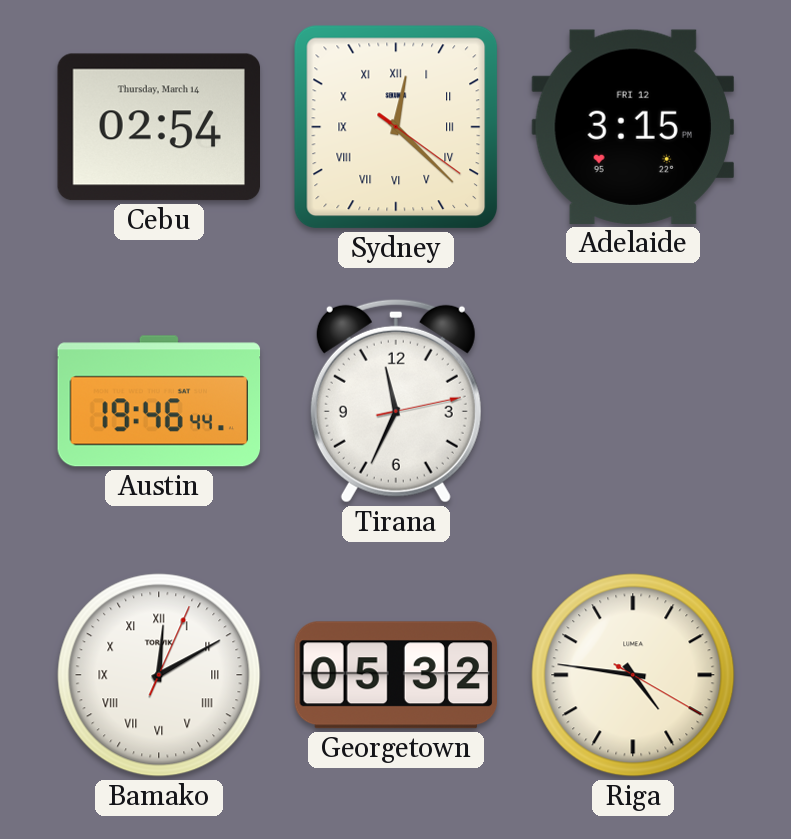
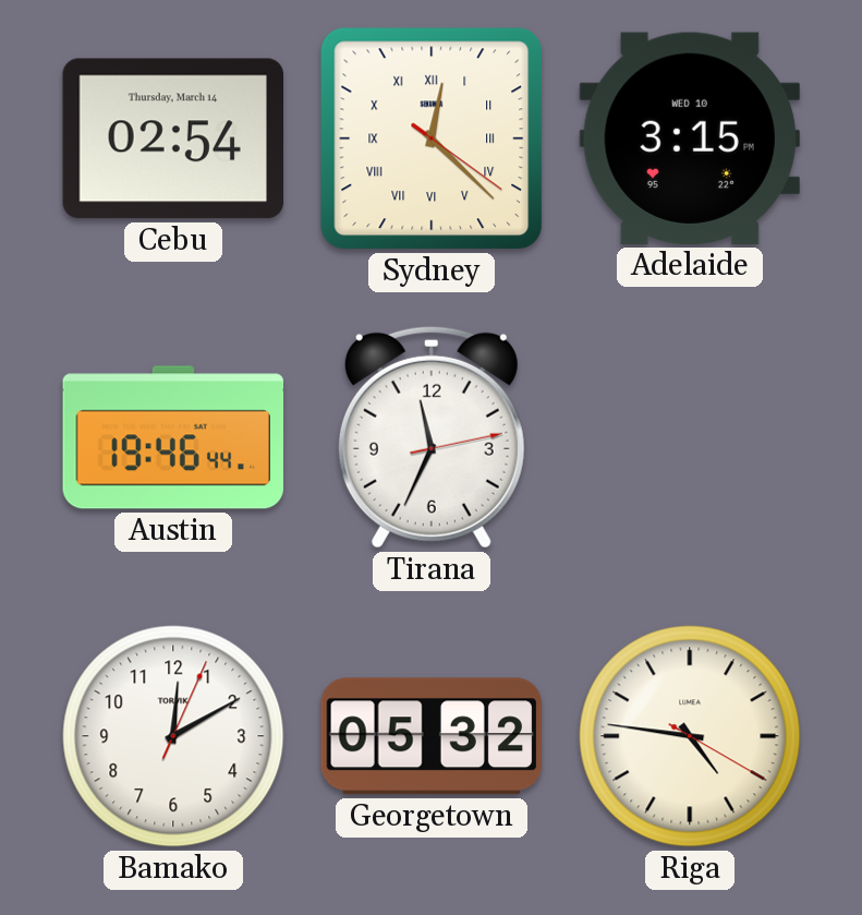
Adelaide date: FRI 12 -> WED 10
Bamako numerals: Roman -> Arabic
